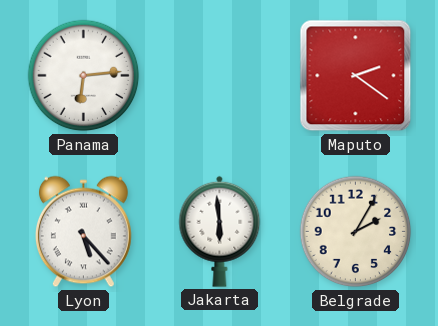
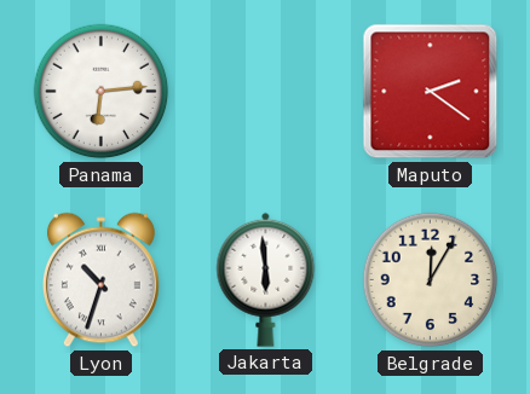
Lyon: 5:23 -> 10:33
Belgrade: 2:05 -> 12:05
